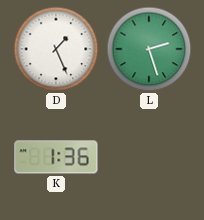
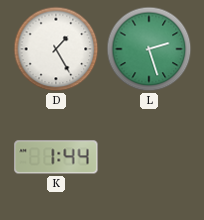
D: 1:26 -> 1:25
K: 1:36 -> 1:44
